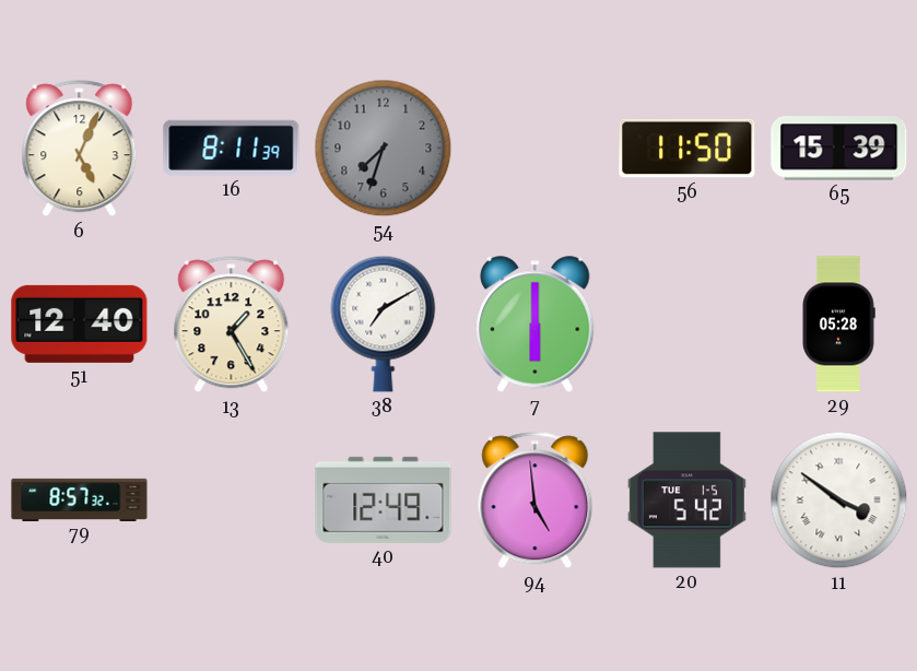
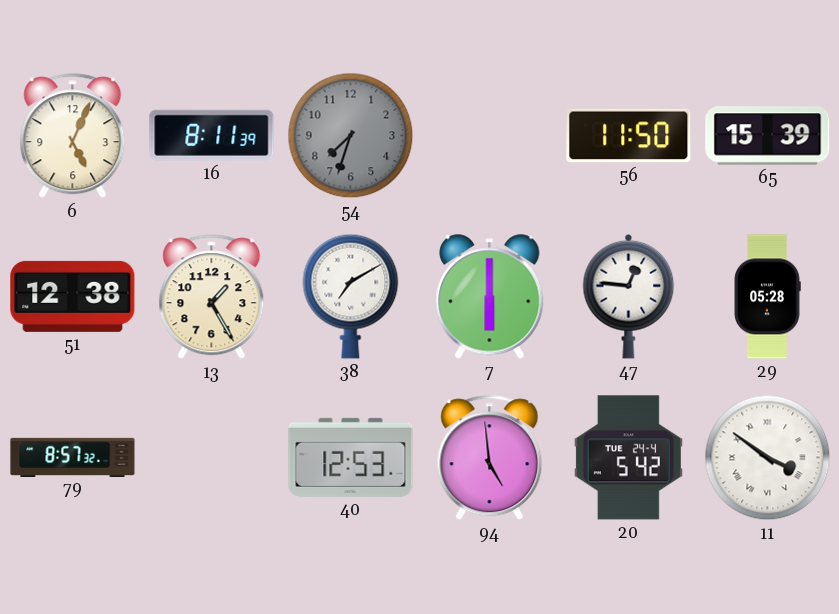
51: 12:40 -> 12:38
47: none -> 12:46
40: 12:49 -> 12:53
20 date: TUE 1-5 -> TUE 24-4
